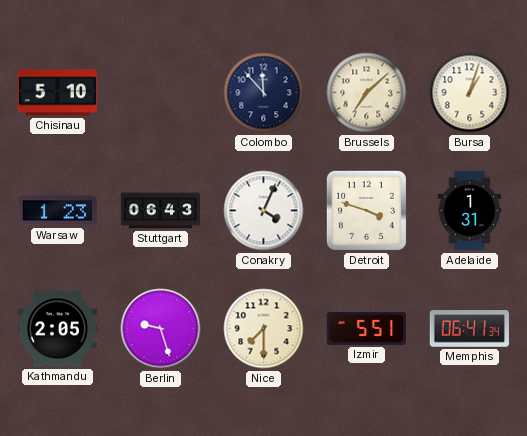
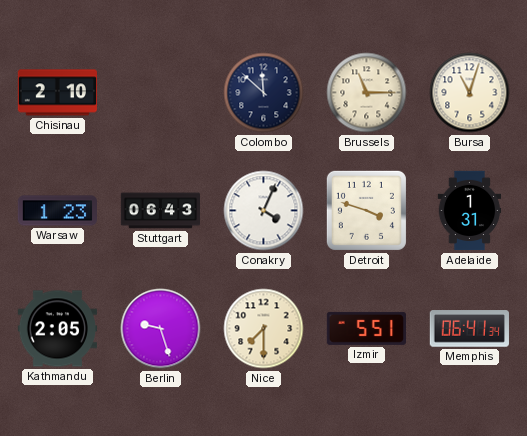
Chisinau: 5:10 -> 2:10
Colombo: 11:53 -> 11:52
Brussels: 7:08 -> 11:15
Bursa: 1:03 -> 11:03
